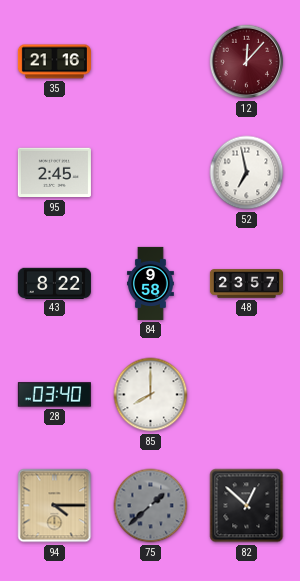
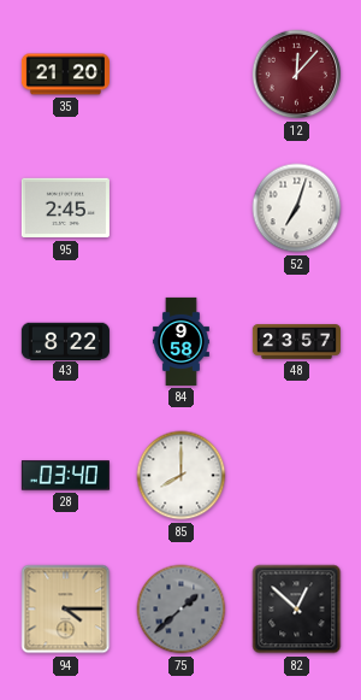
35: 21:16 -> 21:20
52: 6:58 -> 7:03
